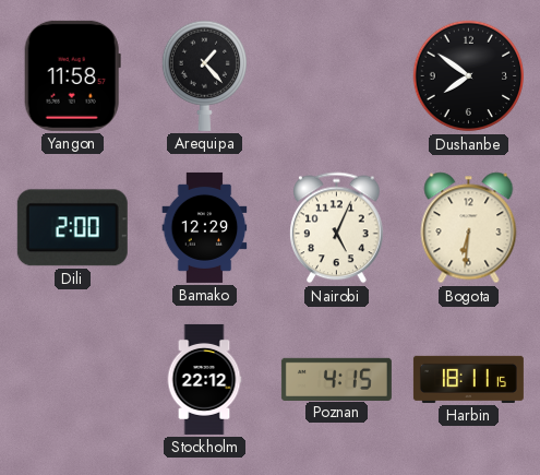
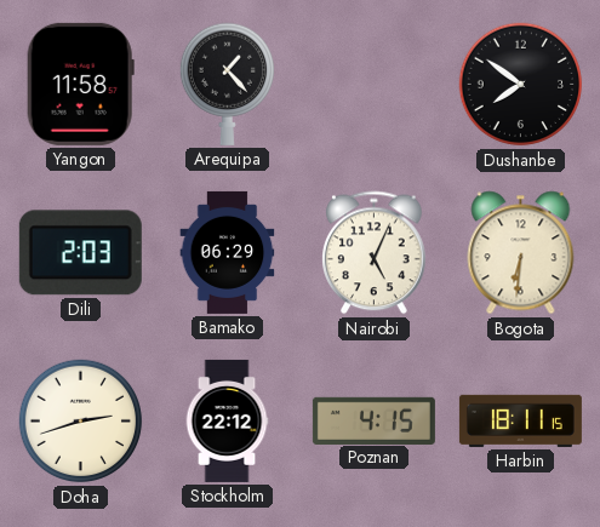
Dili: 2:00 -> 2:03
Bamako: 12:29 -> 06:29
Doha: none -> 2:42
